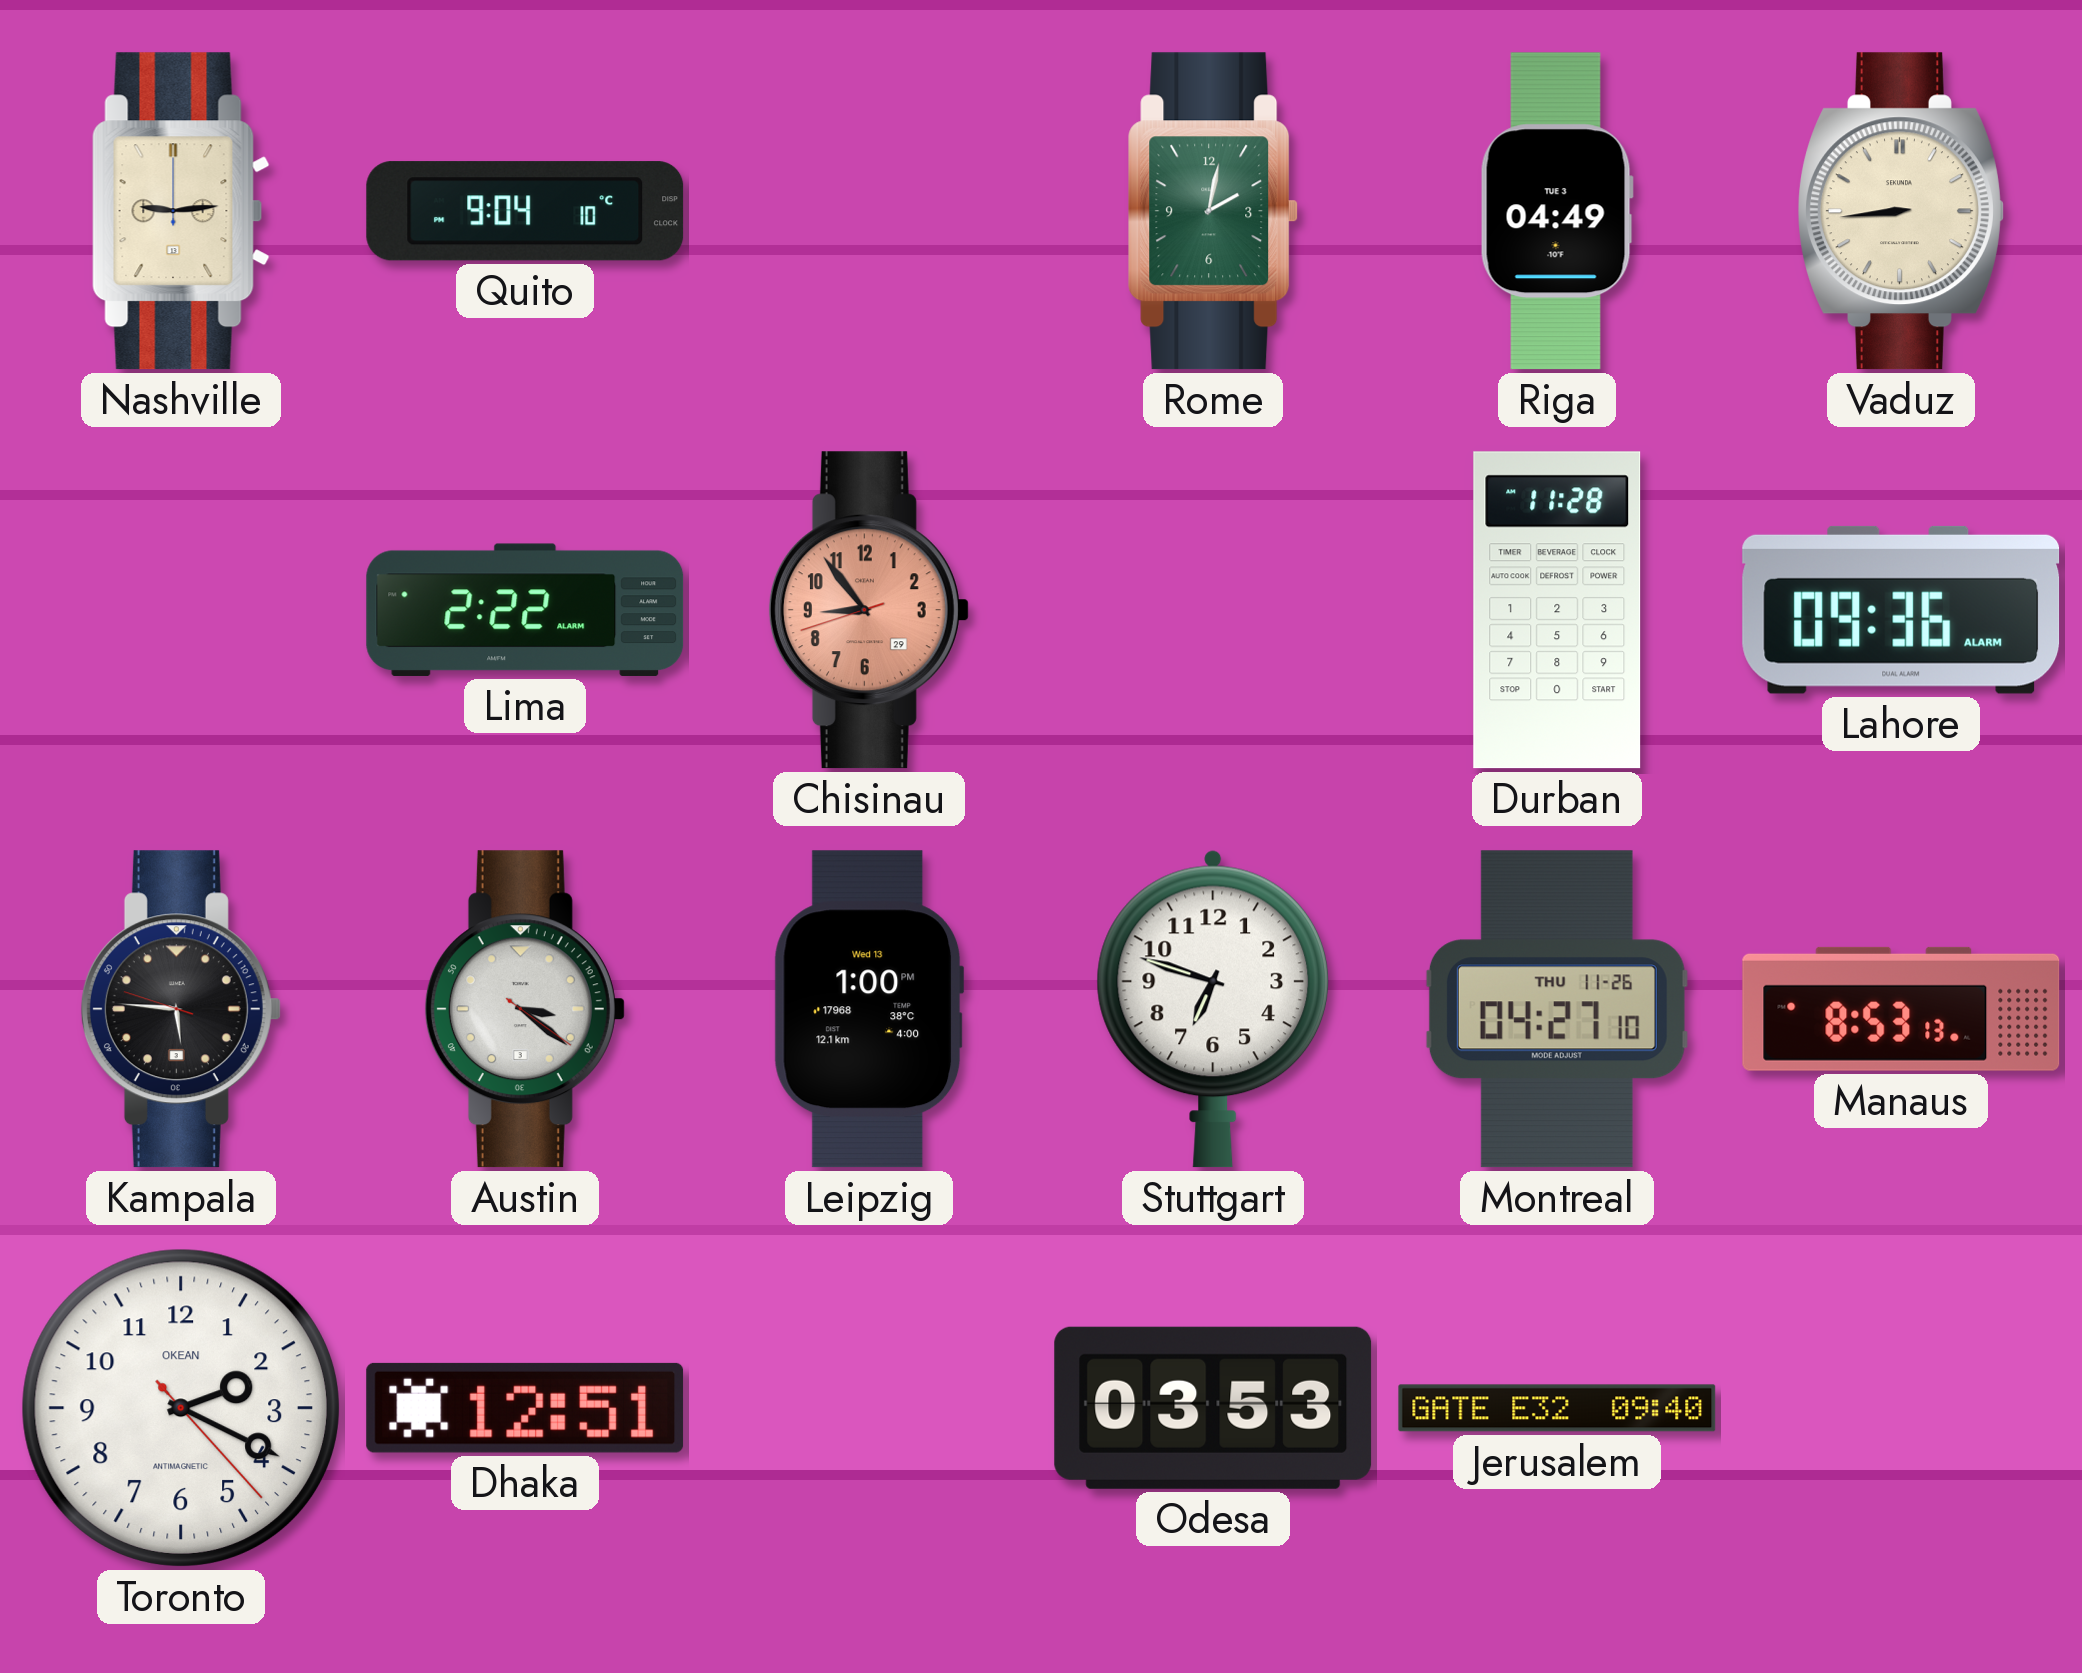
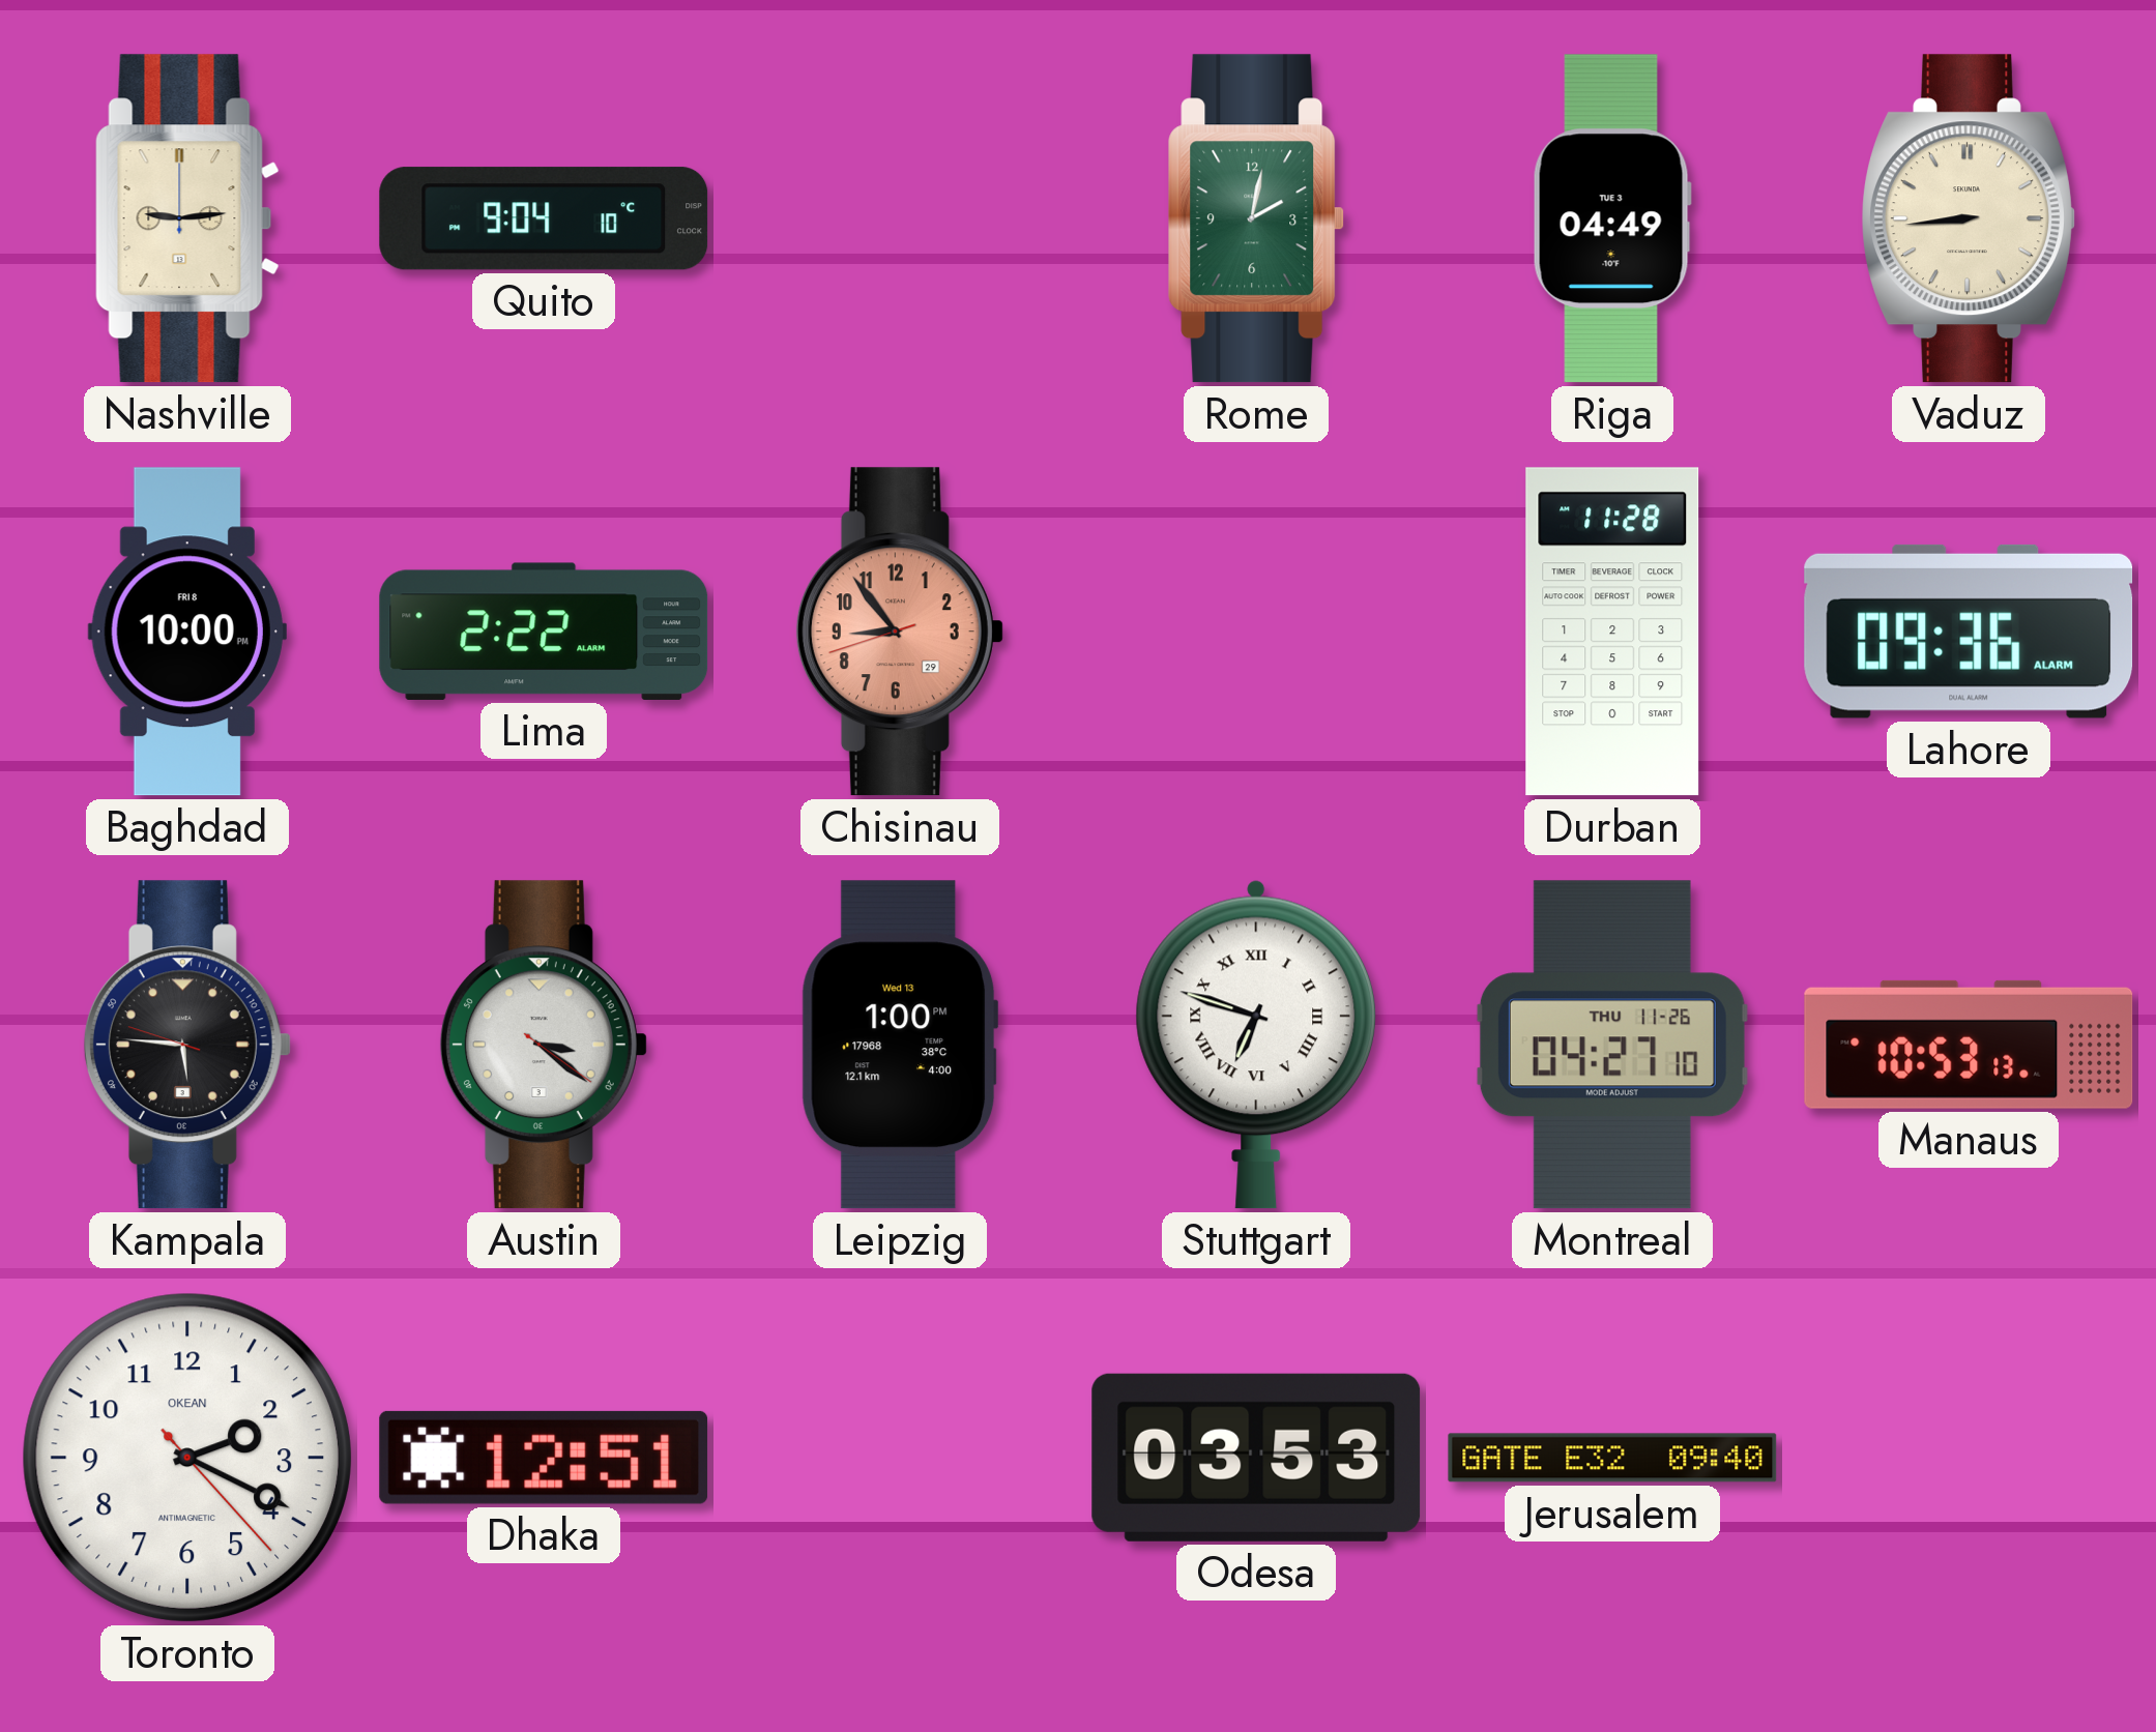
Baghdad: none -> 10:00
Stuttgart numerals: Arabic -> Roman
Manaus: 8:53 -> 10:53
